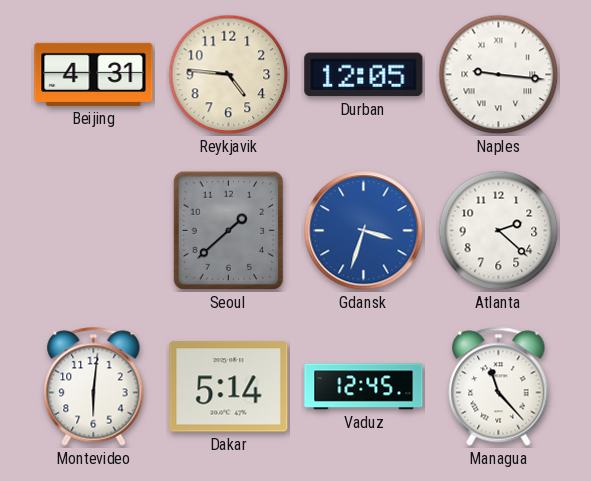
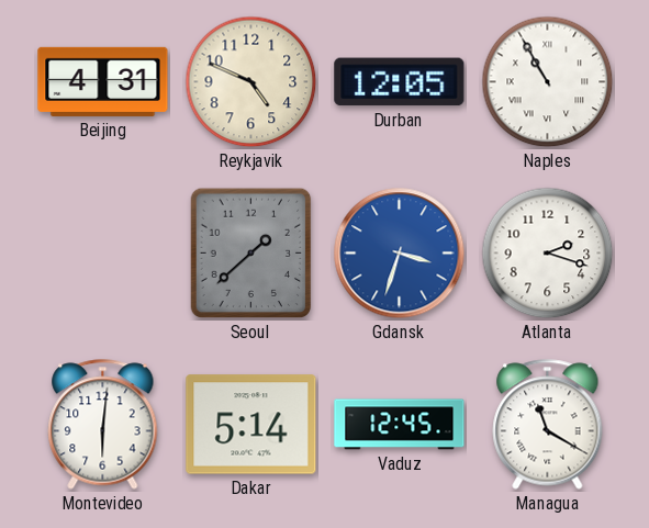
Reykjavik: 4:46 -> 4:49
Naples: 9:16 -> 10:55
Atlanta: 2:22 -> 2:18
Managua: 11:23 -> 11:20
